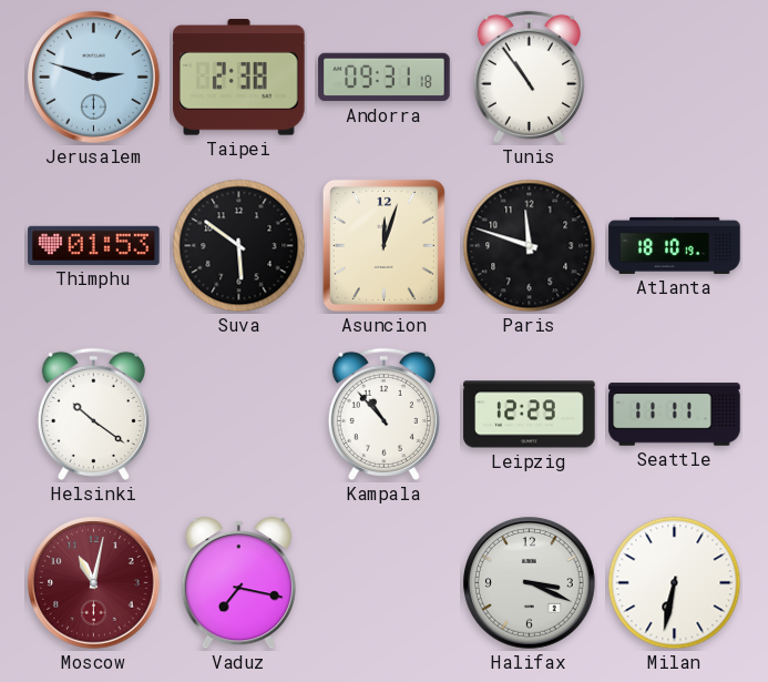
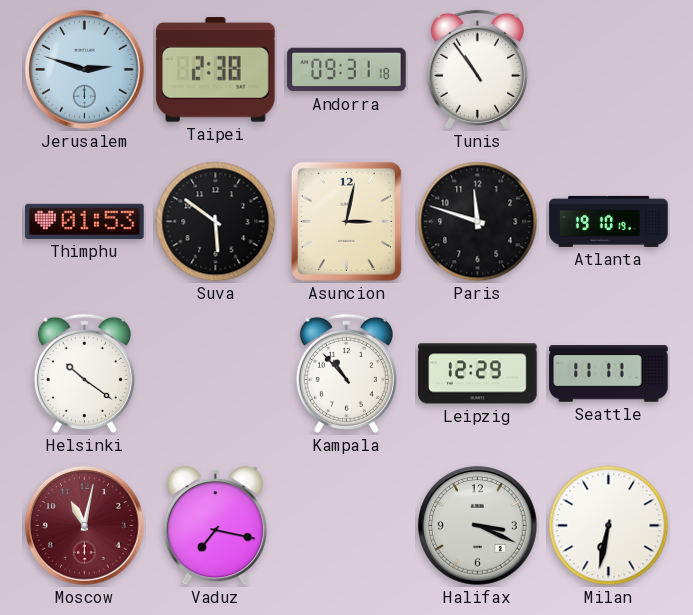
Asuncion: 12:03 -> 3:02
Atlanta: 18:10 -> 19:10
